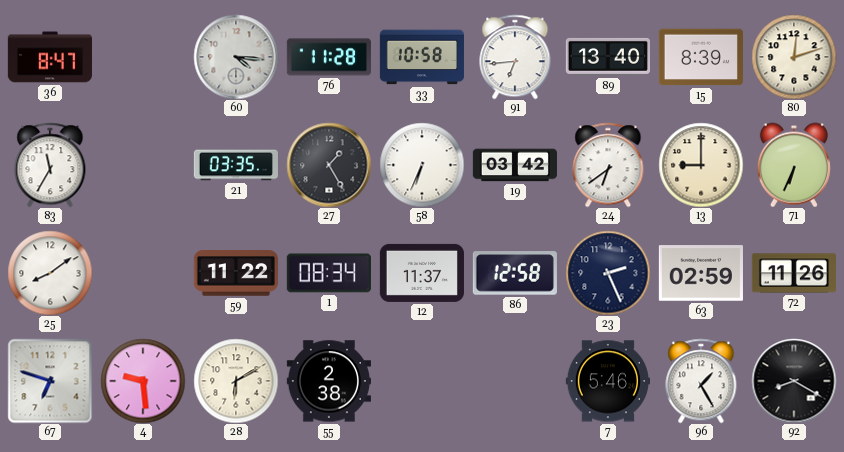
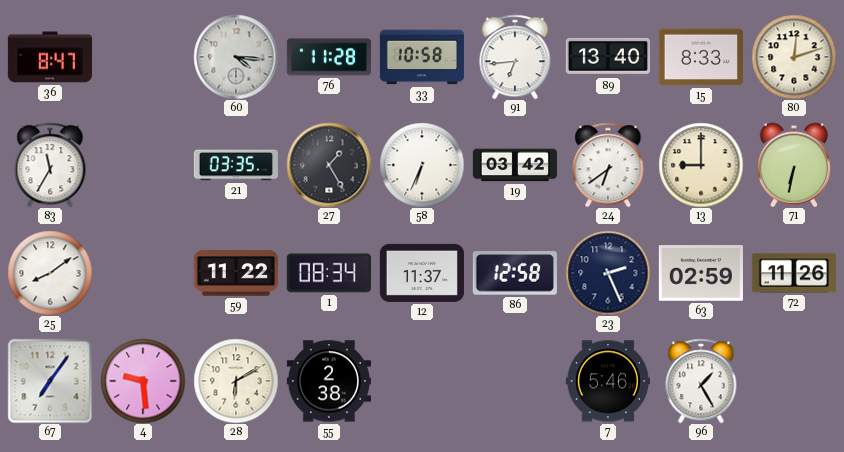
15: 8:39 -> 8:33
71: 6:34 -> 6:32
67: 6:48 -> 7:06
92: 8:20 -> none
